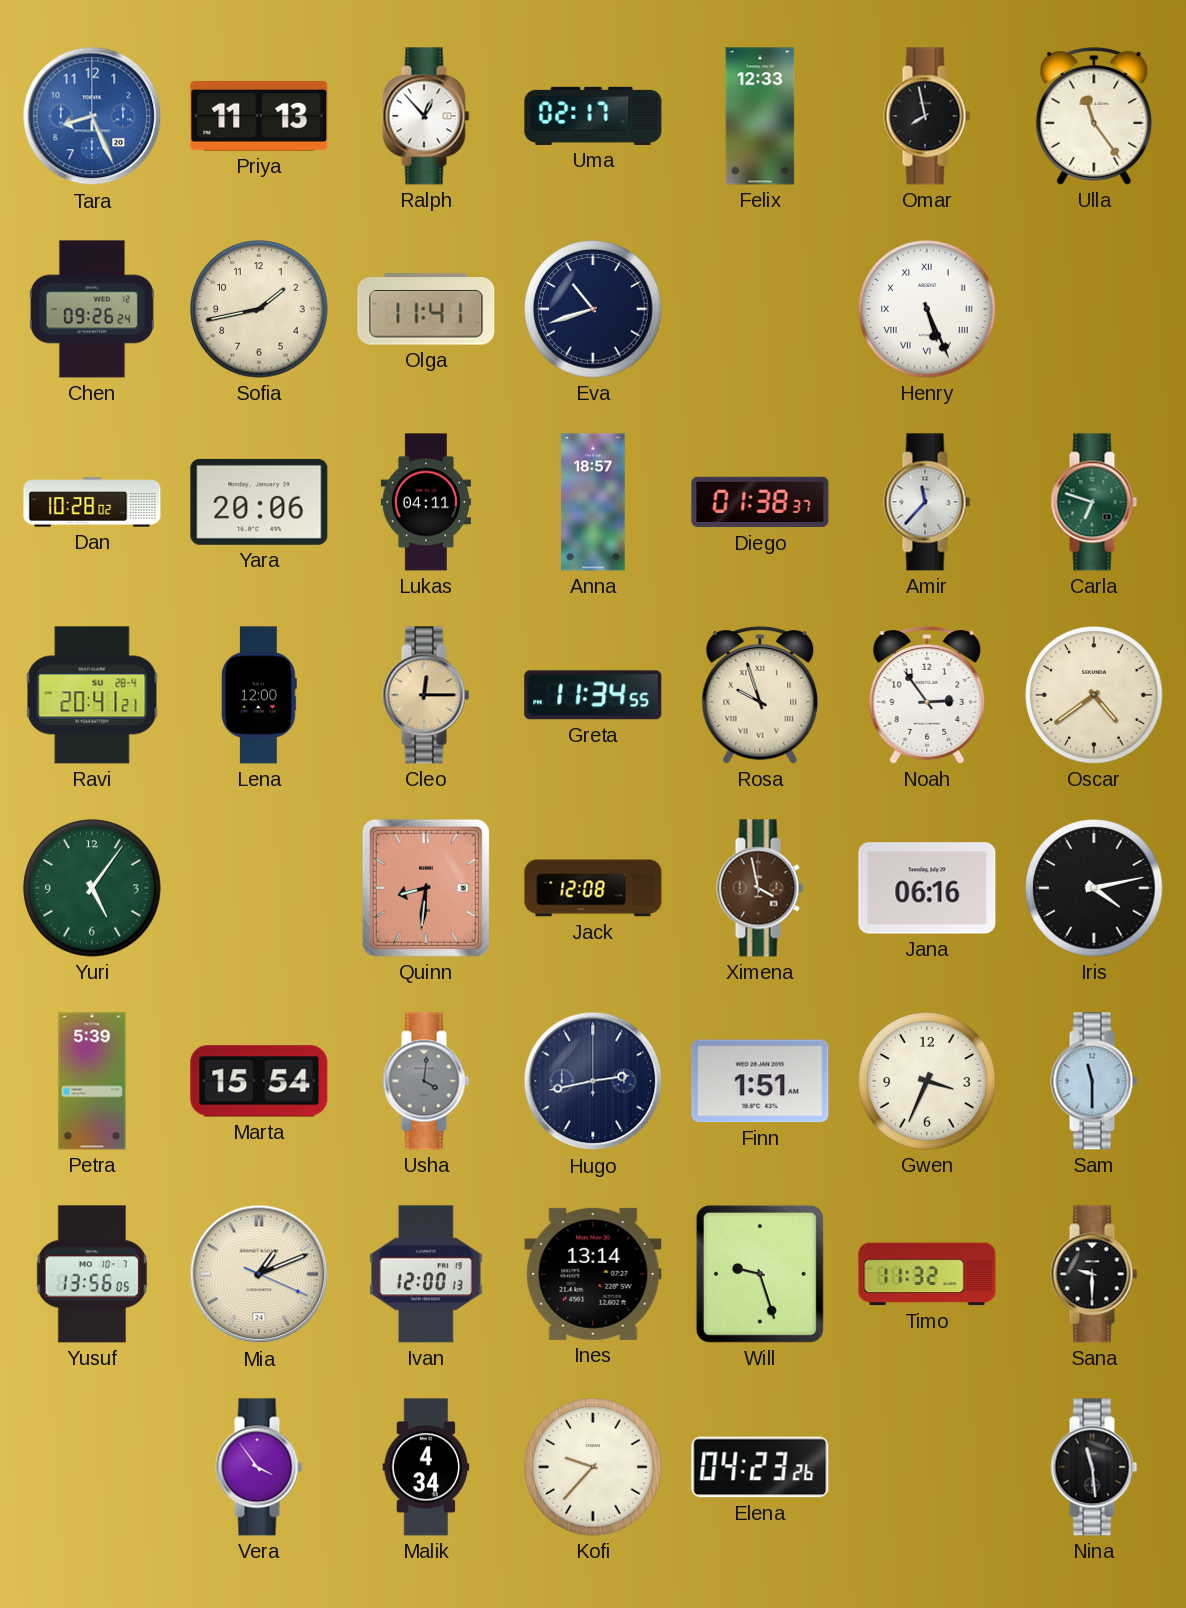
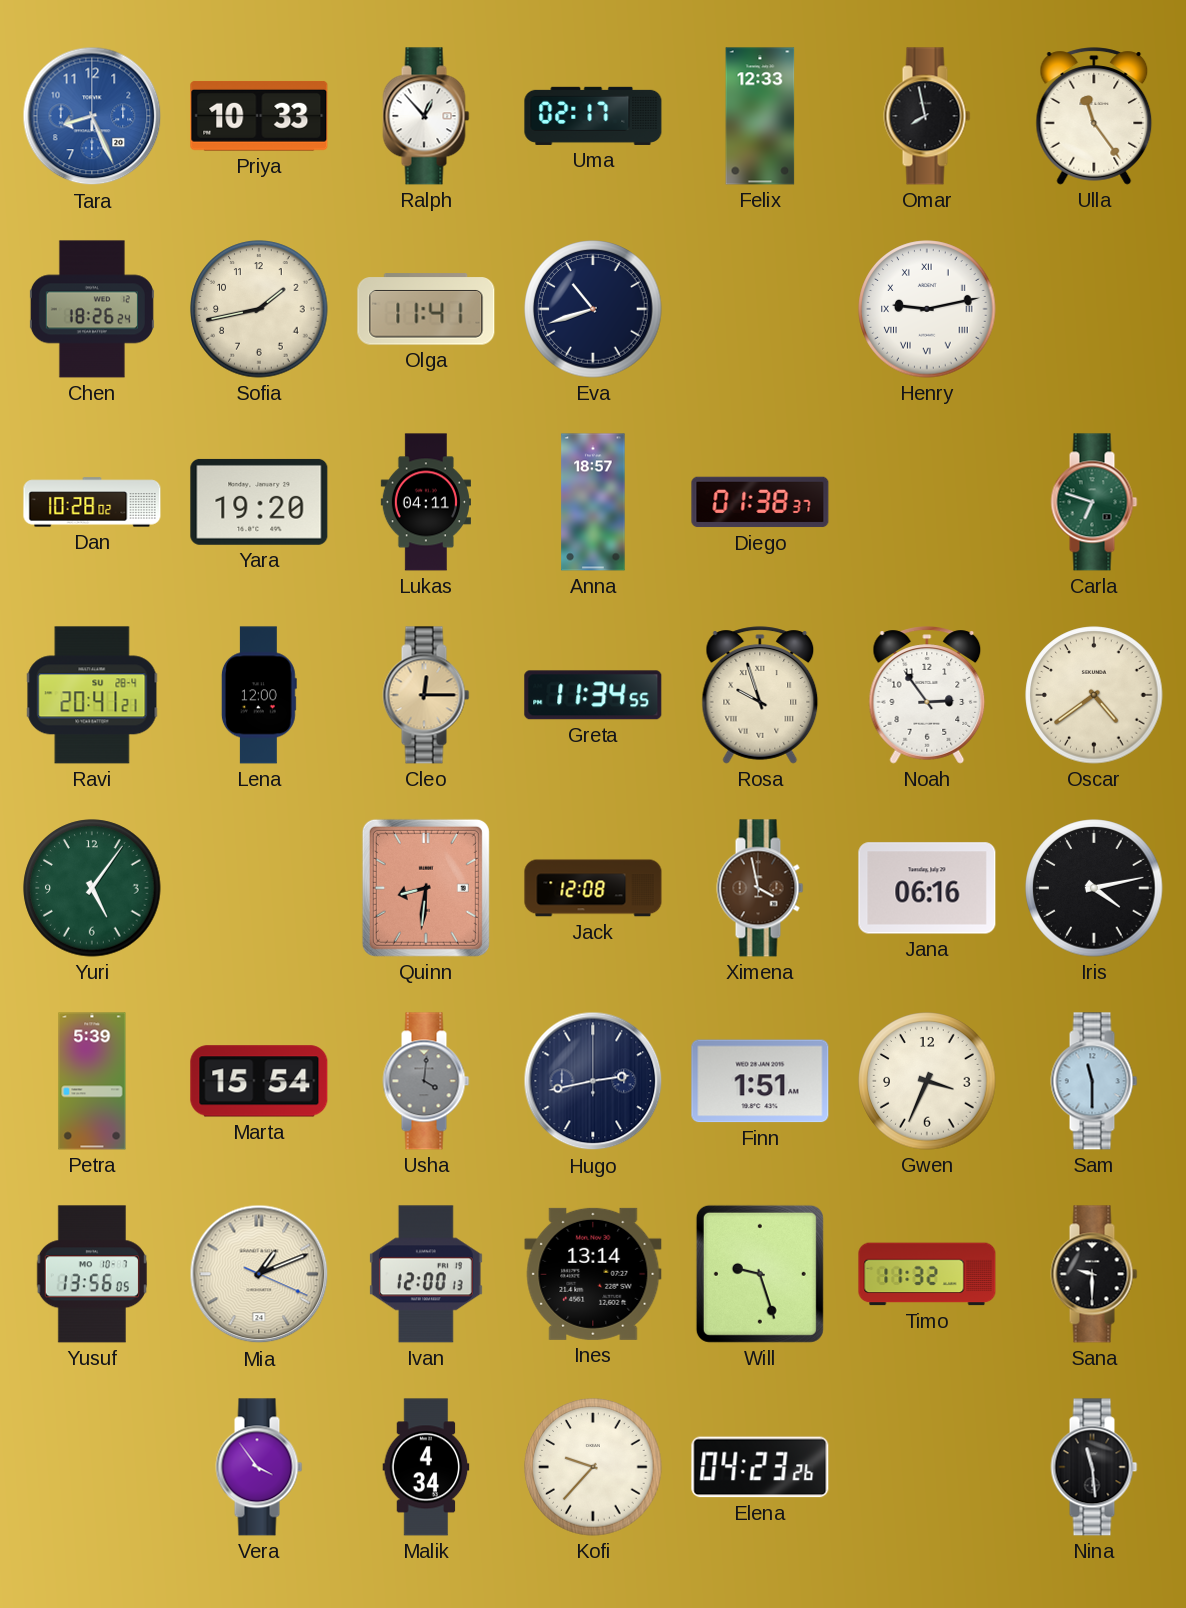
Priya: 11:13 -> 10:33
Chen: 09:26 -> 18:26
Henry: 5:26 -> 9:13
Yara: 20:06 -> 19:20
Amir: 11:37 -> none
